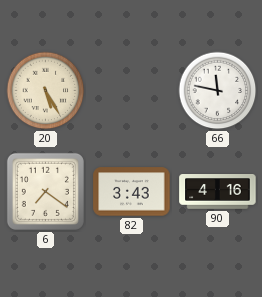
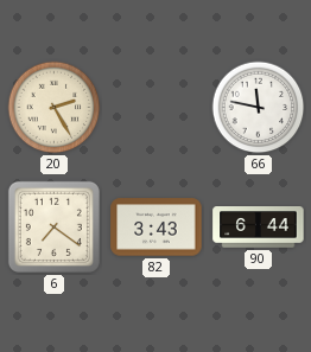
20: 5:25 -> 2:25
90: 4:16 -> 6:44
